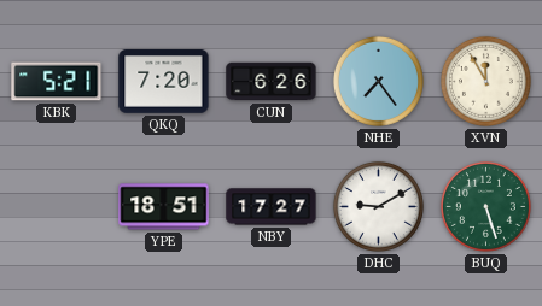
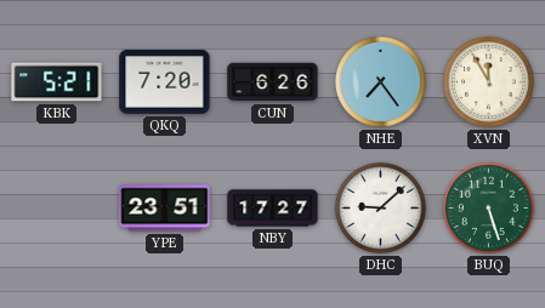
YPE: 18:51 -> 23:51
DHC: 9:10 -> 9:08
